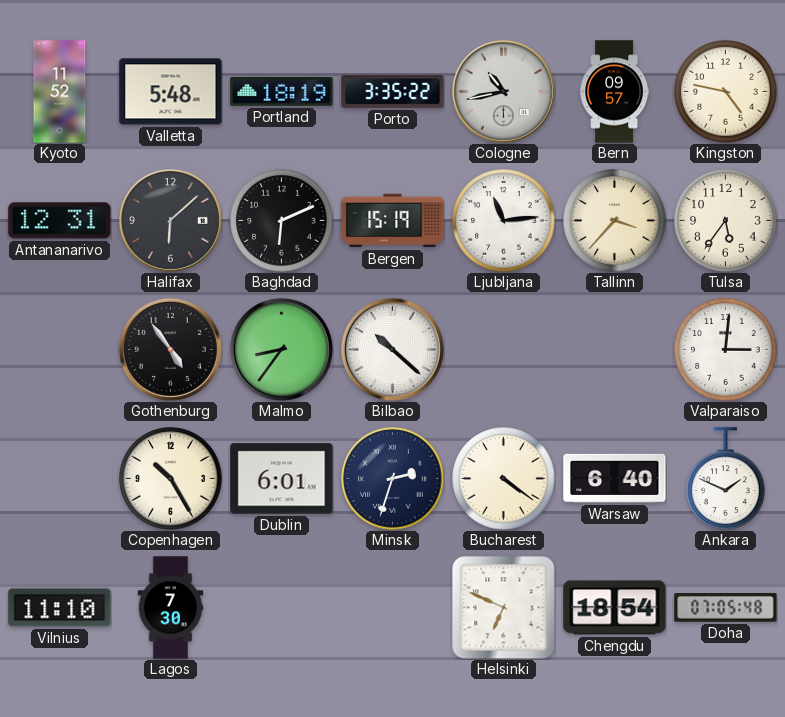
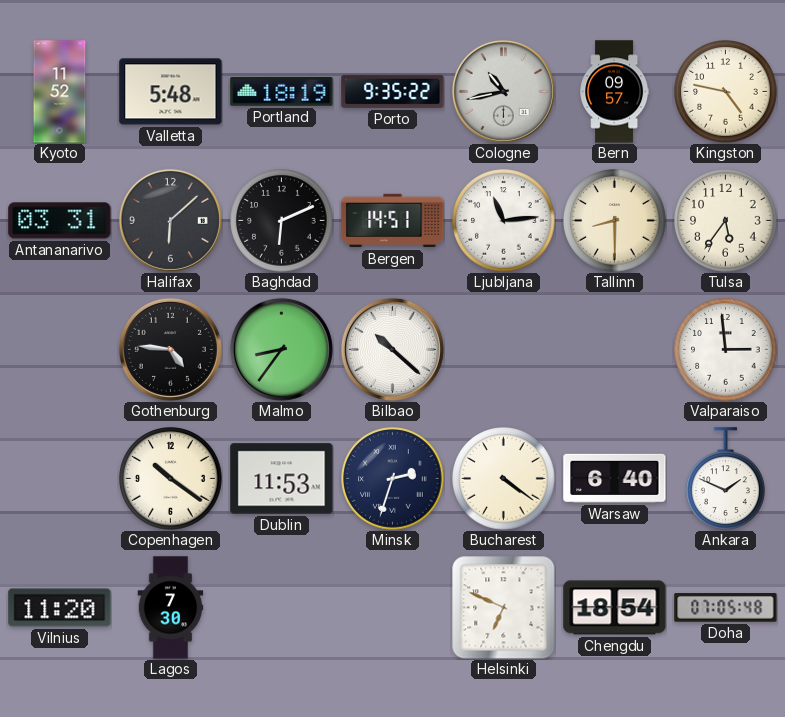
Porto: 3:35 -> 9:35
Antananarivo: 12:31 -> 03:31
Bergen: 15:19 -> 14:51
Tallinn: 3:37 -> 8:30
Gothenburg: 4:54 -> 4:46
Valparaiso: 3:01 -> 2:59
Copenhagen: 10:25 -> 10:21
Dublin: 6:01 -> 11:53
Vilnius: 11:10 -> 11:20
